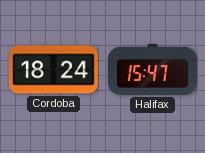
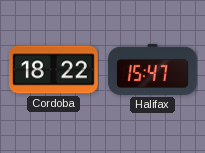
Cordoba: 18:24 -> 18:22
